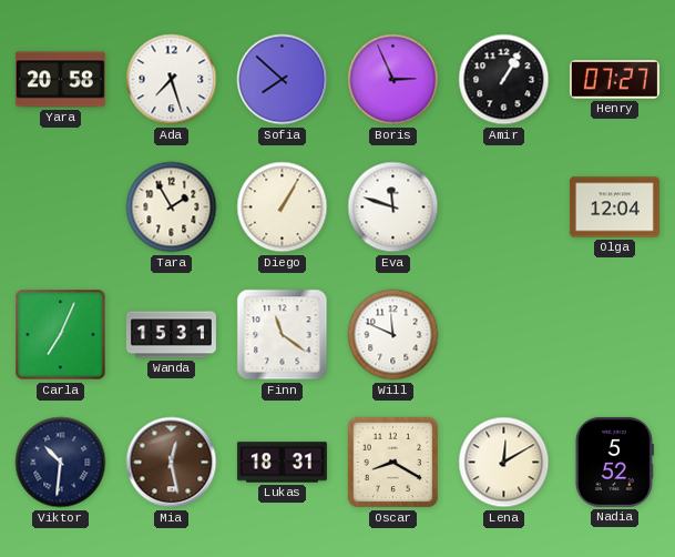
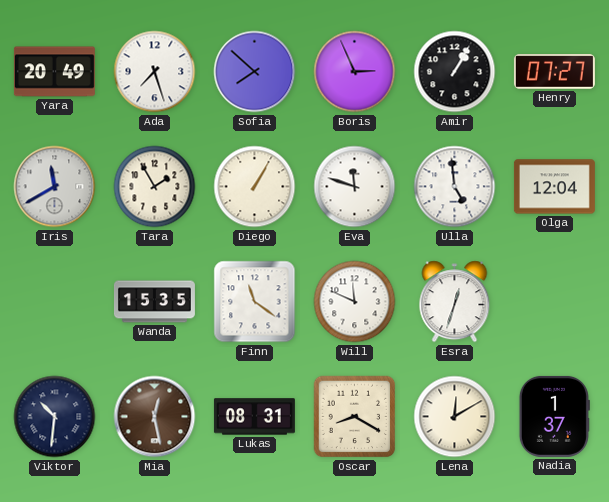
Yara: 20:58 -> 20:49
Iris: none -> 11:40
Ulla: none -> 4:59
Carla: 7:04 -> none
Wanda: 15:31 -> 15:35
Esra: none -> 12:33
Lukas: 18:31 -> 08:31
Nadia: 5:52 -> 1:37
